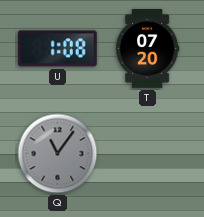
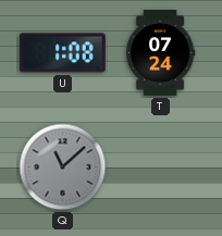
T: 07:20 -> 07:24
Q: 11:06 -> 11:08
